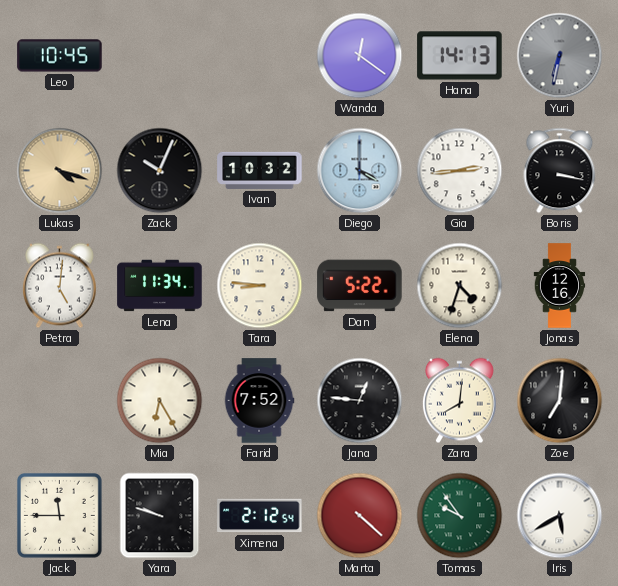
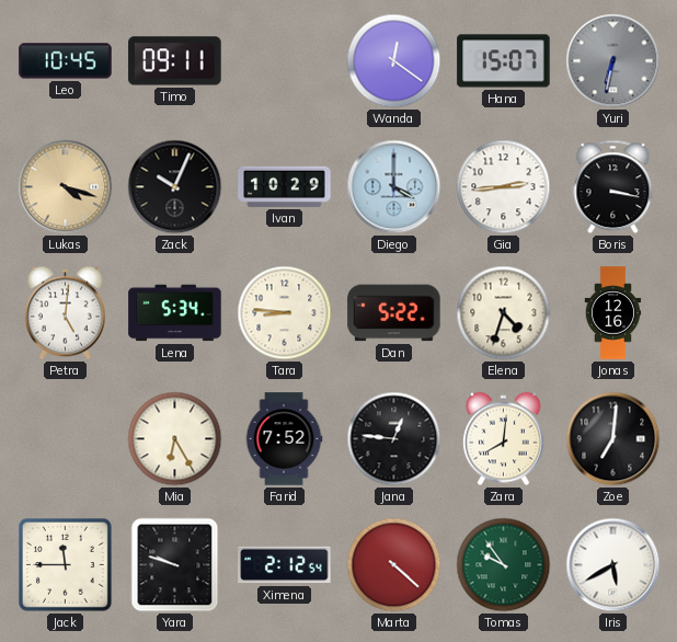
Timo: none -> 09:11
Hana: 14:13 -> 15:07
Ivan: 10:32 -> 10:29
Lena: 11:34 -> 5:34
